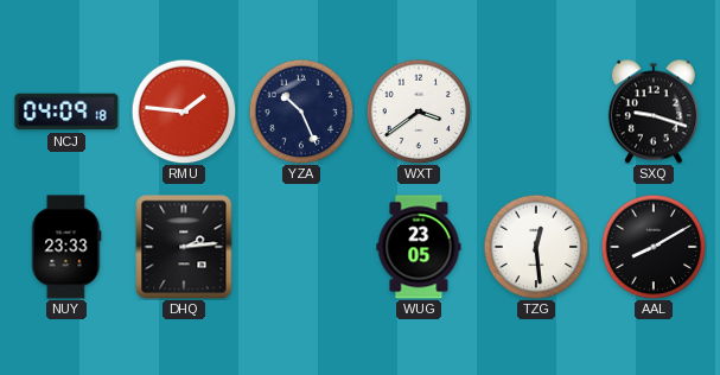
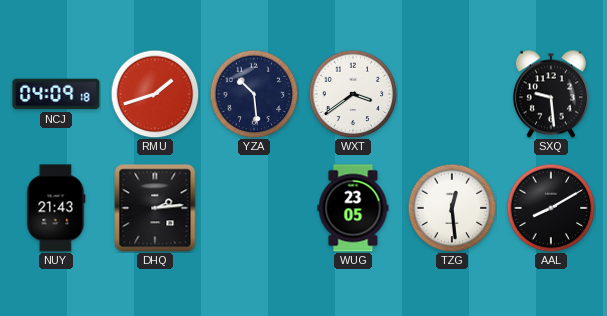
RMU: 1:46 -> 1:42
YZA: 10:26 -> 10:29
SXQ: 9:18 -> 9:29
NUY: 23:33 -> 21:43
